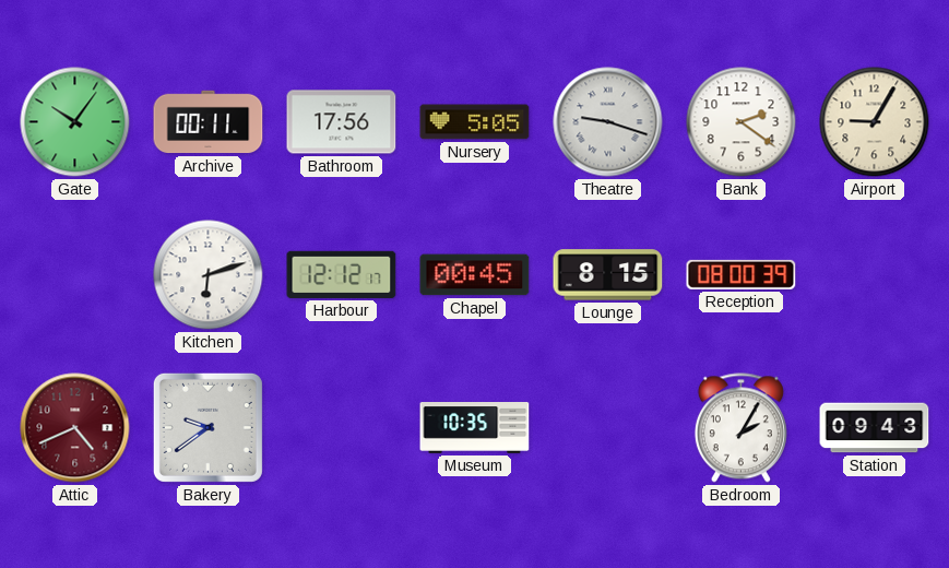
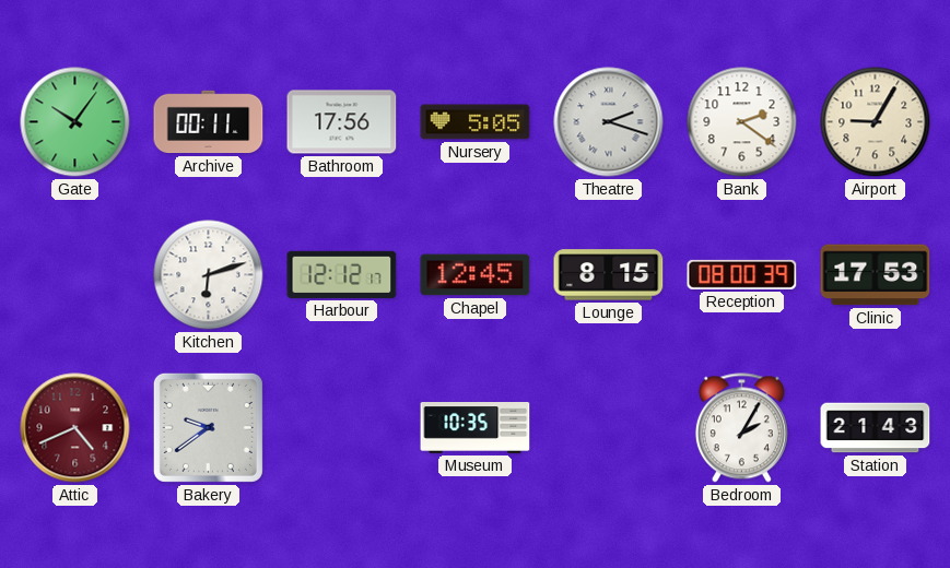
Theatre: 9:18 -> 2:18
Chapel: 00:45 -> 12:45
Clinic: none -> 17:53
Station: 09:43 -> 21:43
